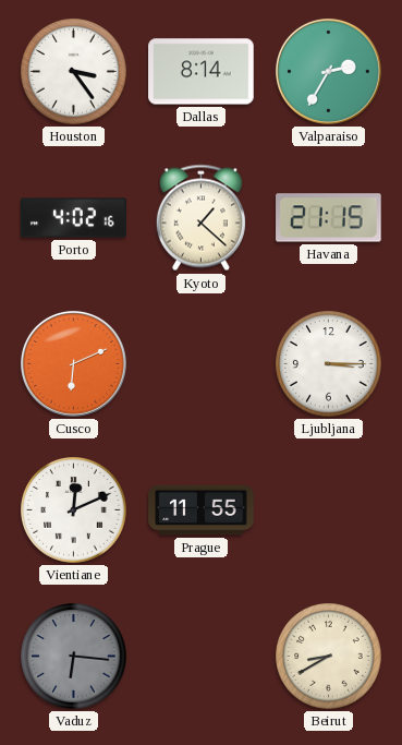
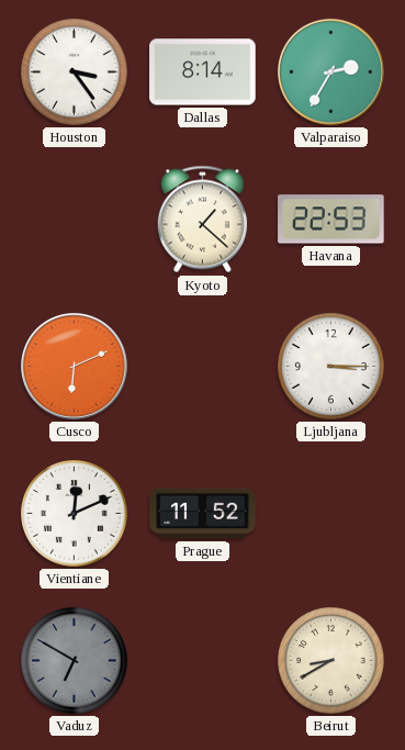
Porto: 4:02 -> none
Havana: 21:15 -> 22:53
Prague: 11:55 -> 11:52
Vaduz: 6:16 -> 6:50
